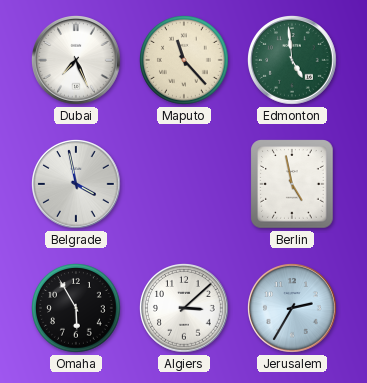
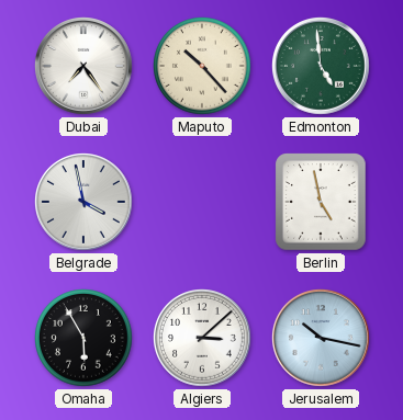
Dubai: 7:26 -> 7:24
Maputo: 11:23 -> 10:23
Jerusalem: 2:35 -> 10:17
